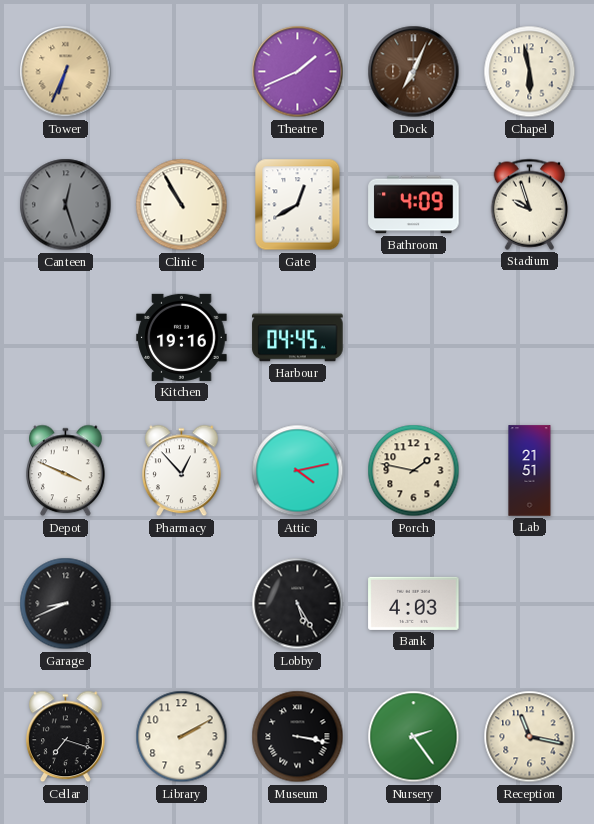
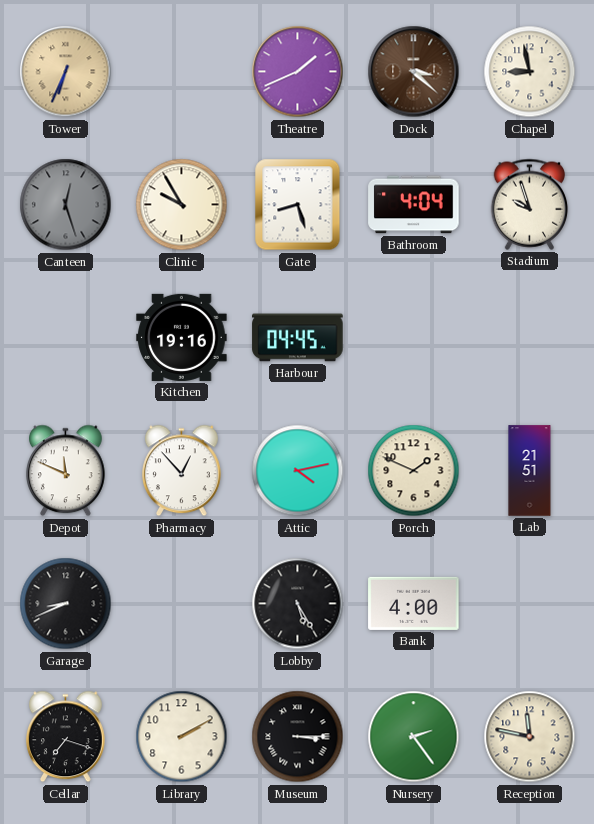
Dock: 7:04 -> 3:22
Chapel: 5:58 -> 8:58
Clinic: 10:55 -> 9:55
Gate: 12:40 -> 8:27
Bathroom: 4:09 -> 4:04
Depot: 3:49 -> 11:49
Porch: 1:47 -> 1:49
Bank: 4:03 -> 4:00
Museum: 3:17 -> 3:15
Reception: 11:17 -> 11:47
